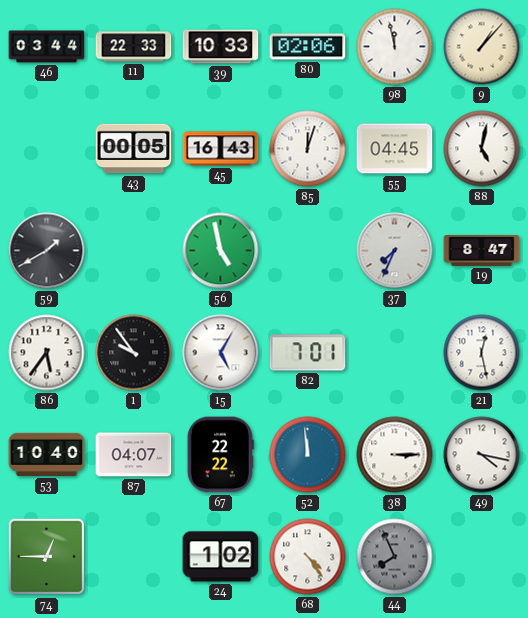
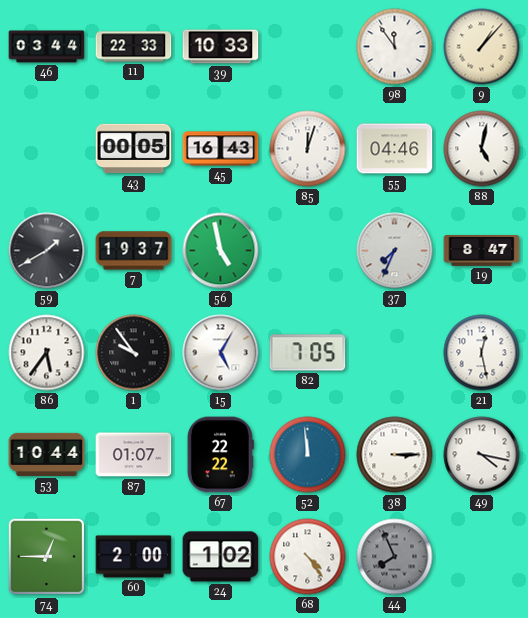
80: 02:06 -> none
98: 11:58 -> 11:54
55: 04:45 -> 04:46
7: none -> 19:37
82: 7:01 -> 7:05
53: 10:40 -> 10:44
87: 04:07 -> 01:07
60: none -> 2:00
